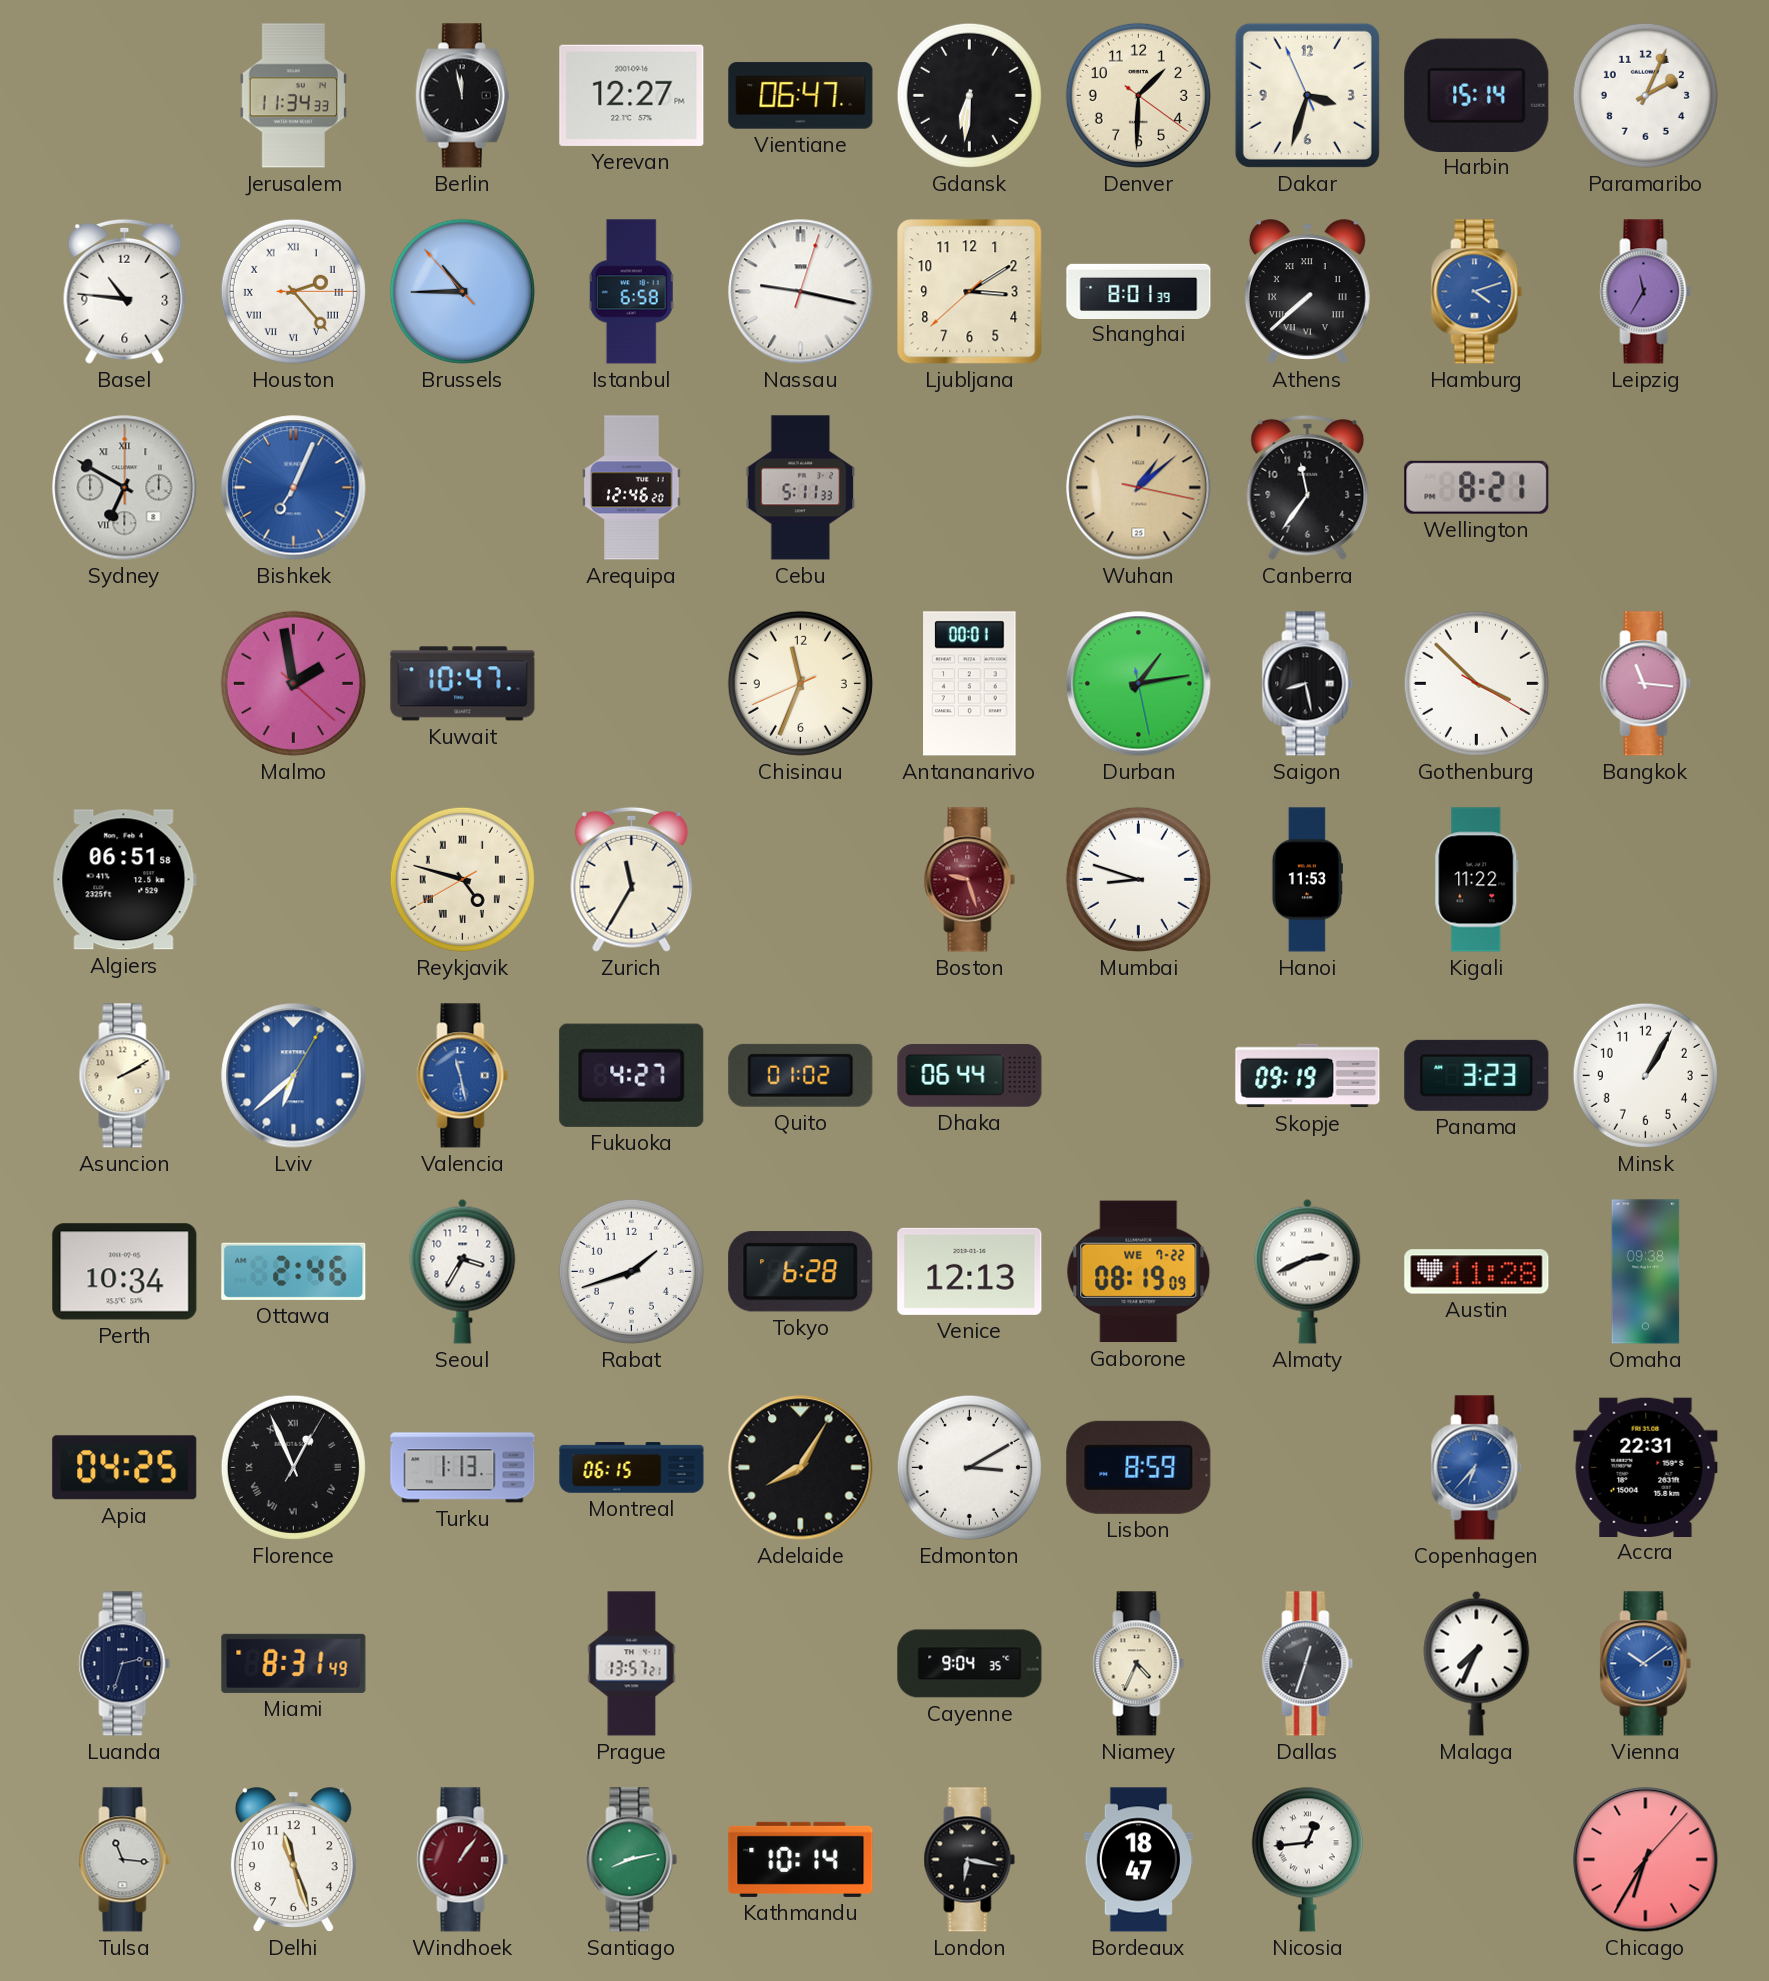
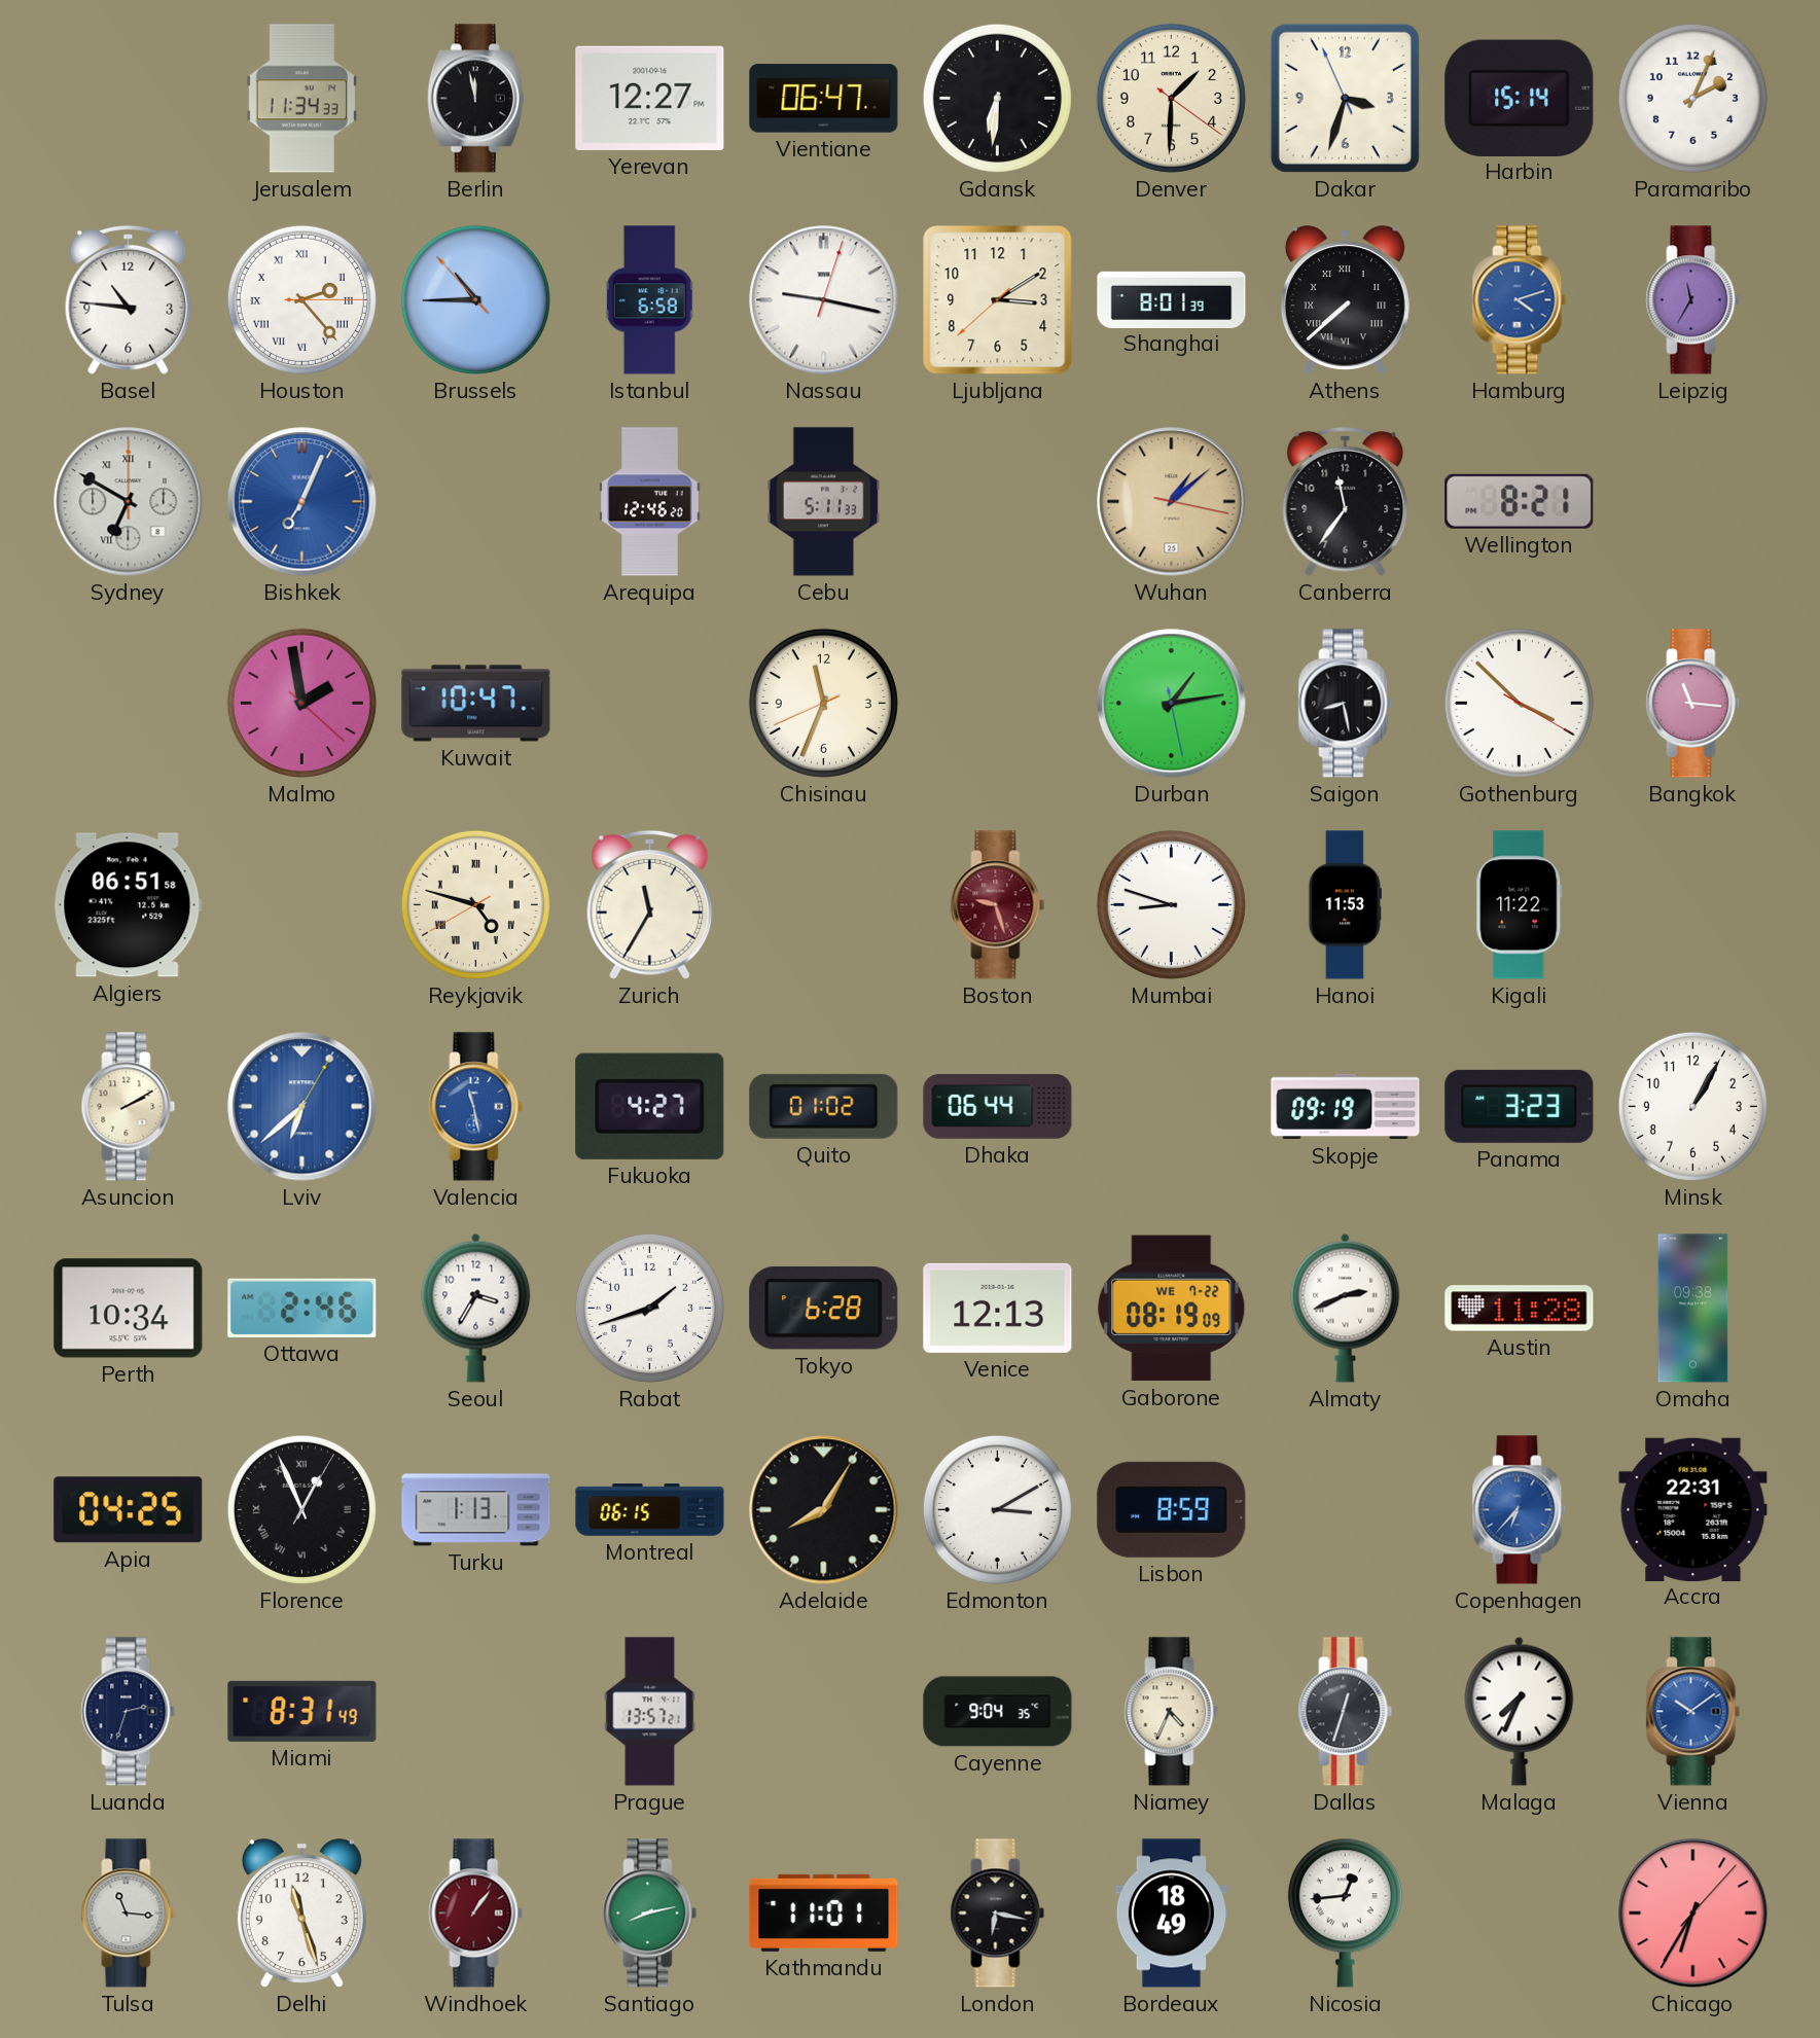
Antananarivo: 00:01 -> none
Kathmandu: 10:14 -> 11:01
Bordeaux: 18:47 -> 18:49
